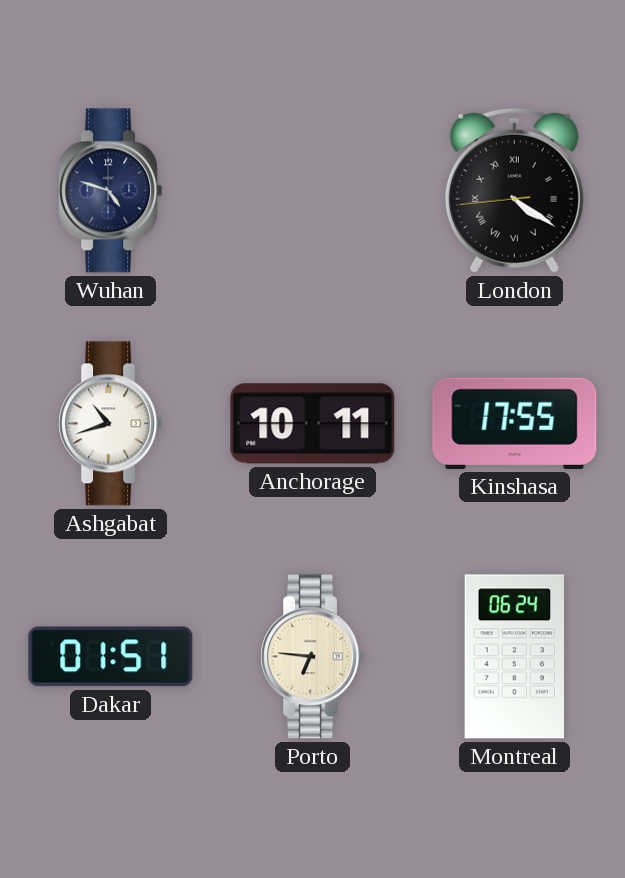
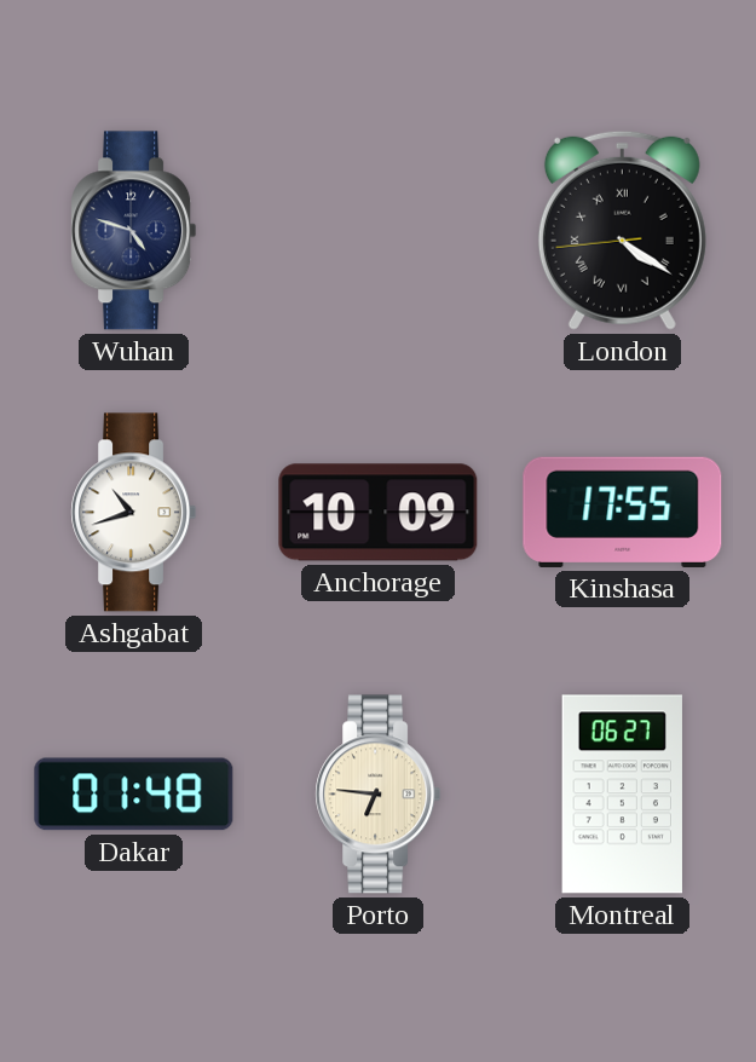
Anchorage: 10:11 -> 10:09
Dakar: 01:51 -> 01:48
Montreal: 06:24 -> 06:27
